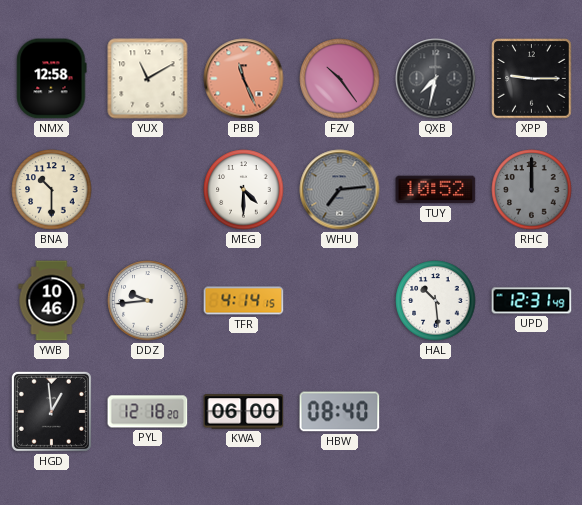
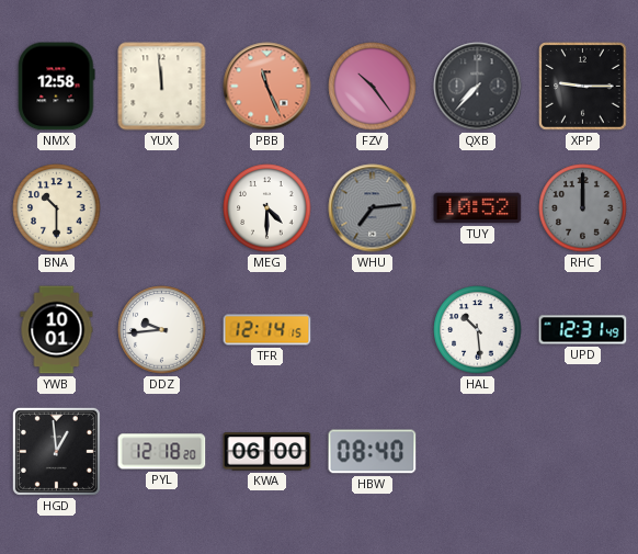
YUX: 11:10 -> 11:59
QXB: 7:32 -> 7:37
YWB: 10:46 -> 10:01
TFR: 4:14 -> 12:14
